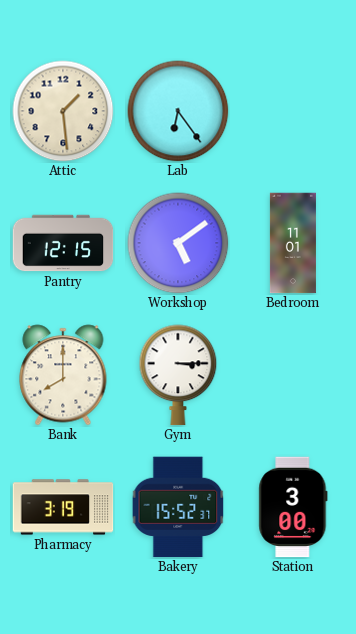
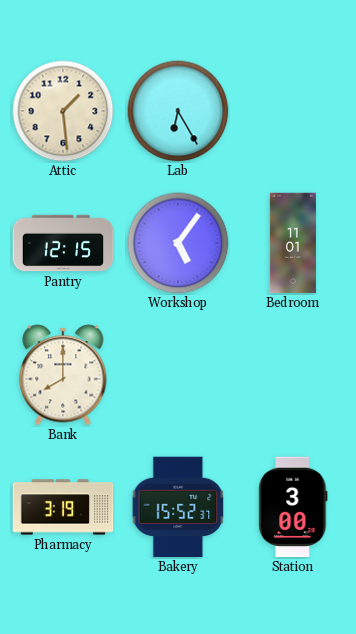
Lab: 6:24 -> 6:25
Workshop: 5:09 -> 5:06
Gym: 3:15 -> none
